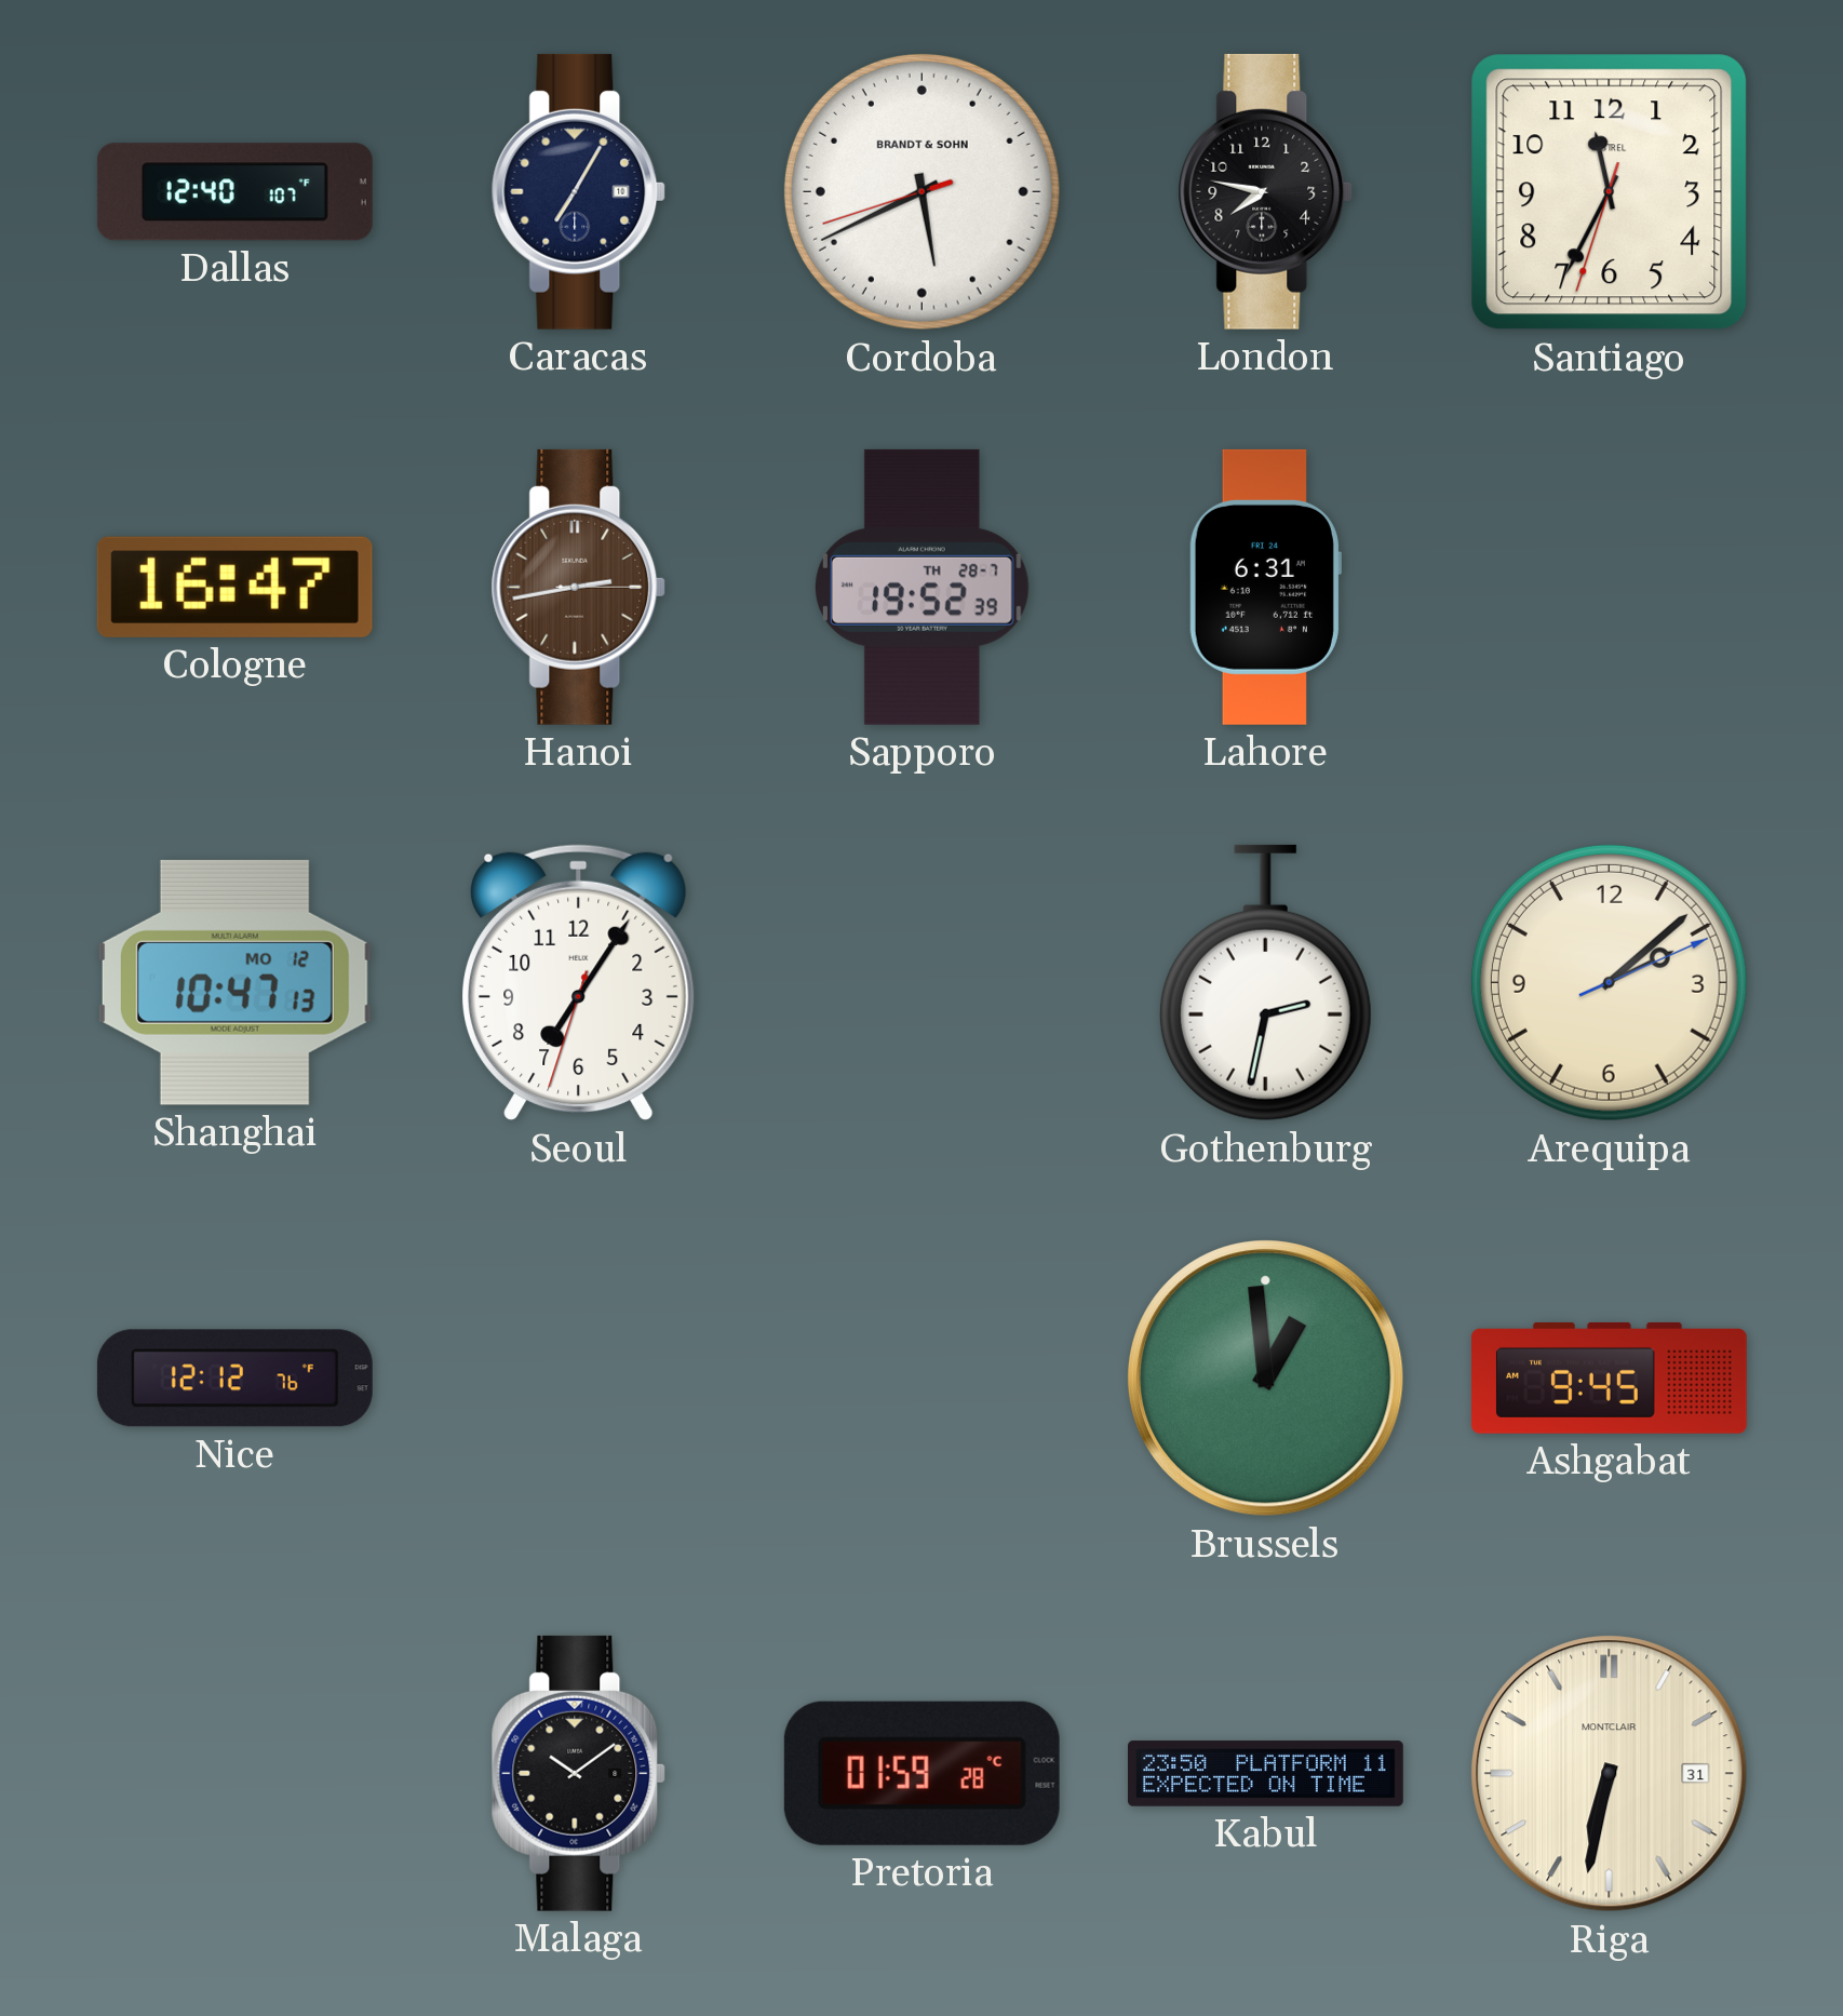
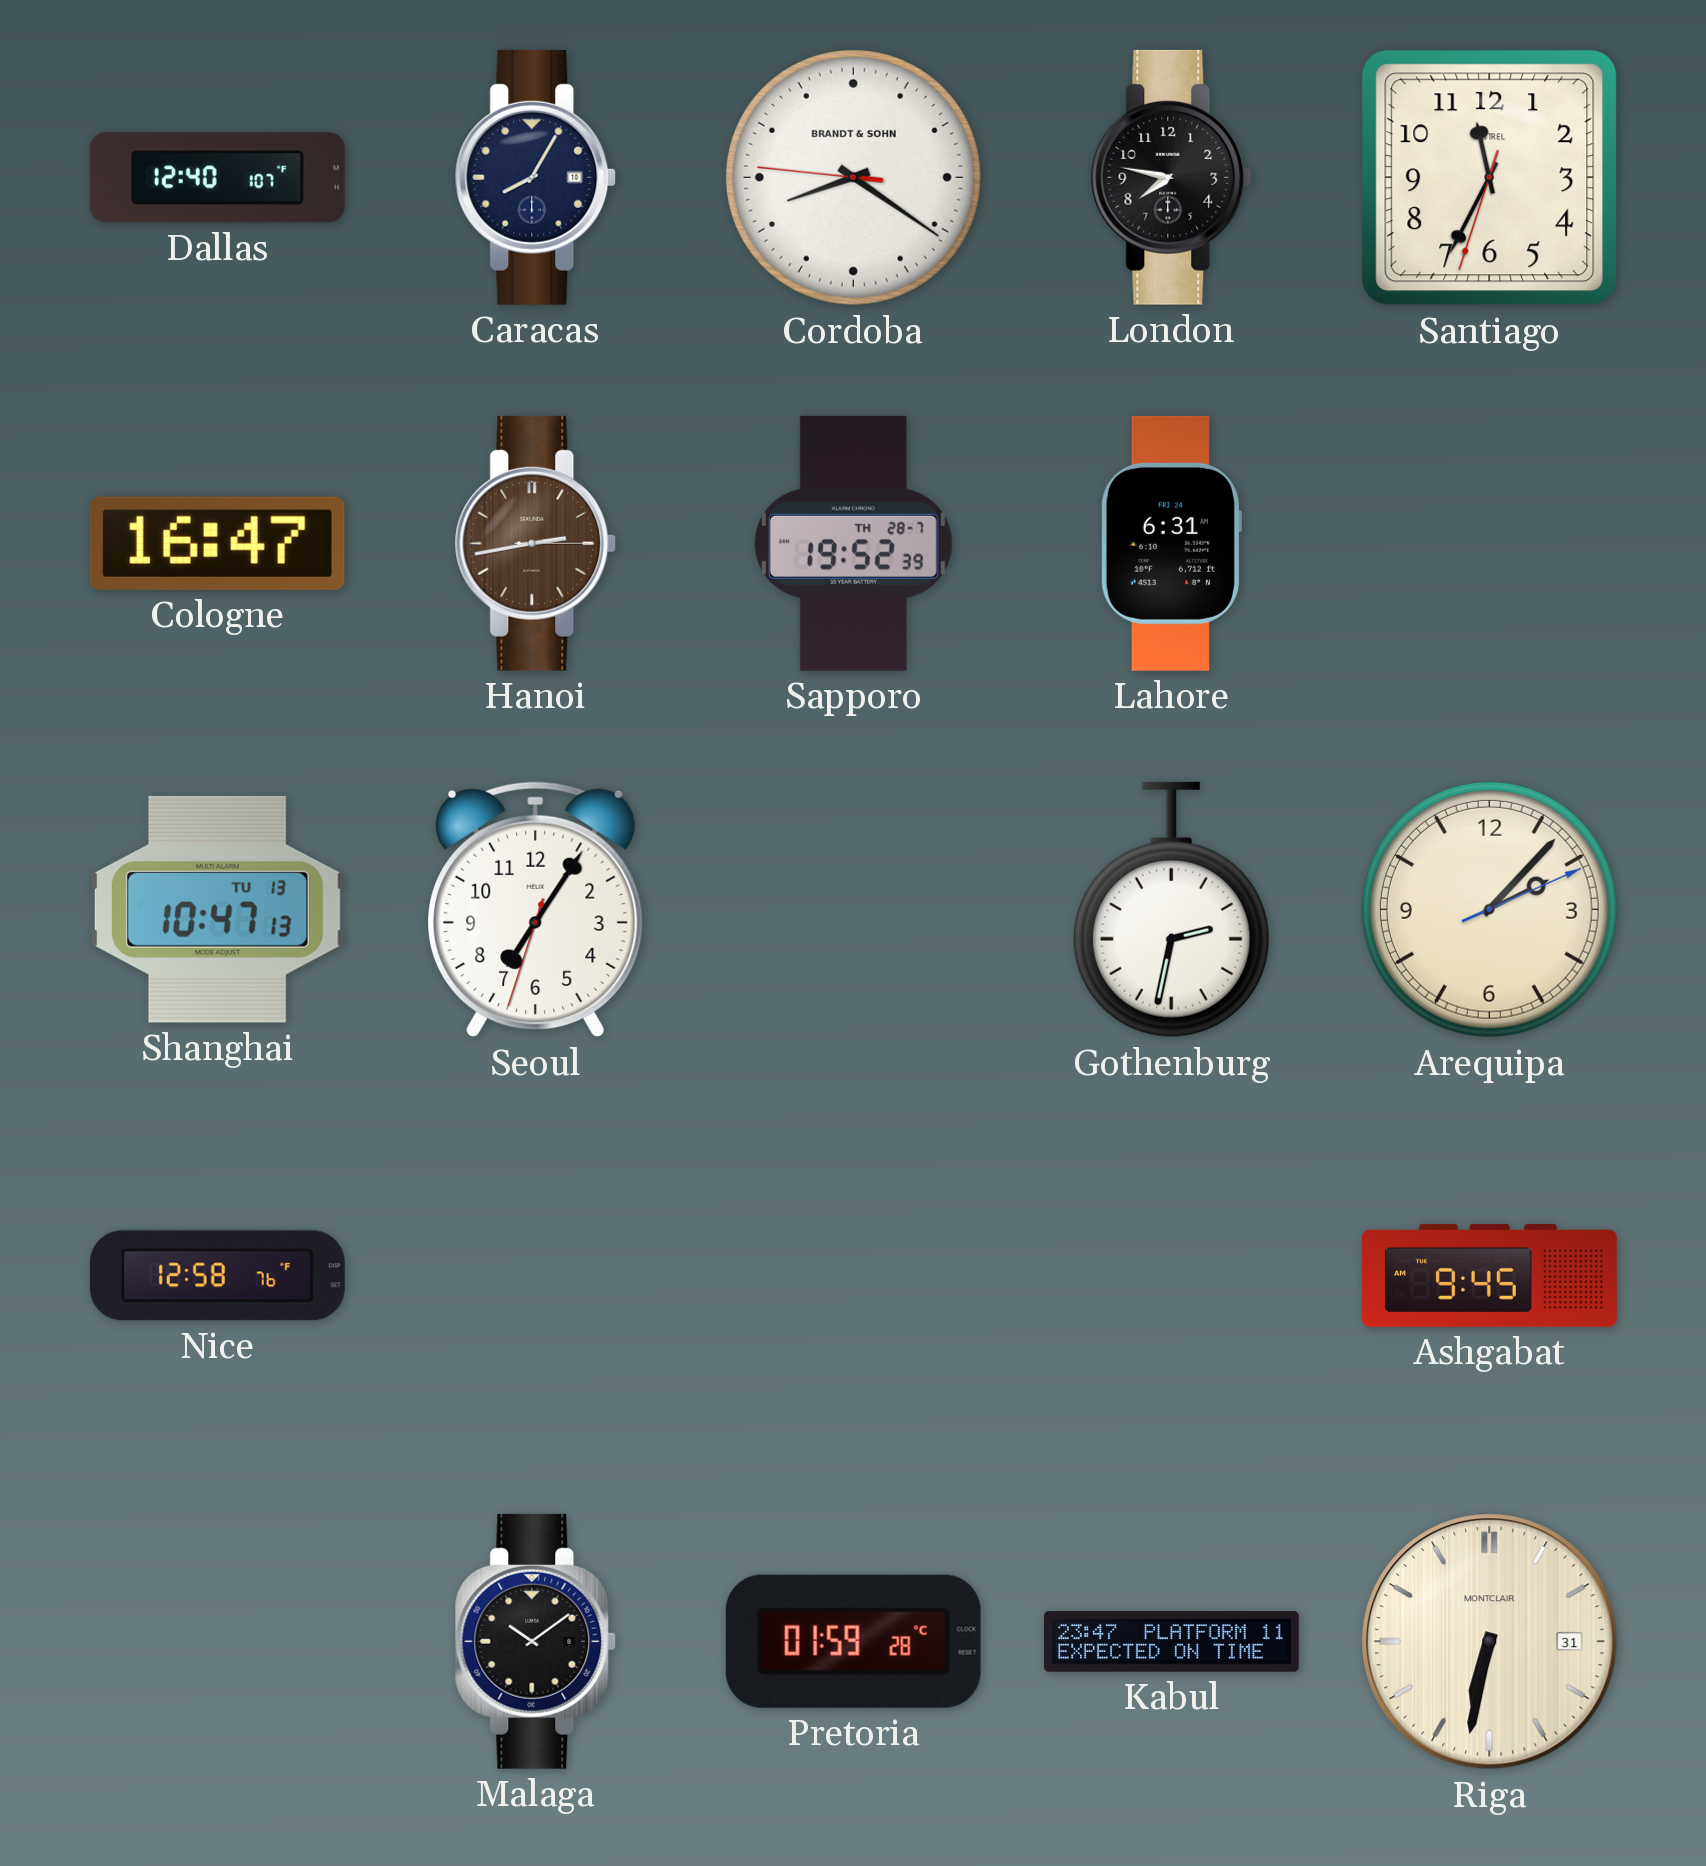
Caracas: 7:05 -> 8:05
Cordoba: 5:40 -> 8:20
Shanghai date: MO 12 -> TU 13
Arequipa: 2:08 -> 2:07
Nice: 12:12 -> 12:58
Brussels: 12:59 -> none
Kabul: 23:50 -> 23:47
